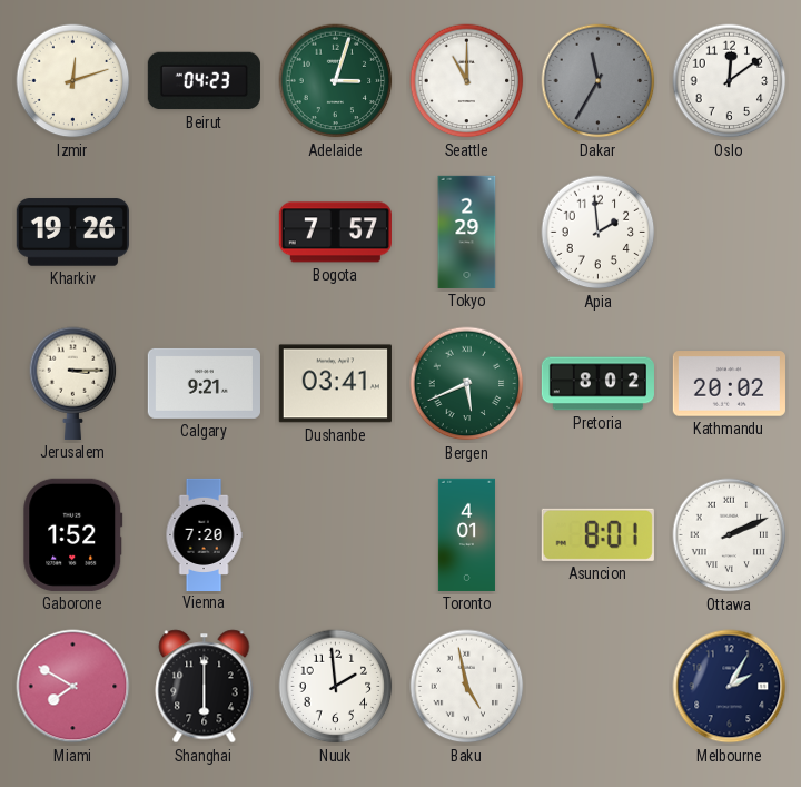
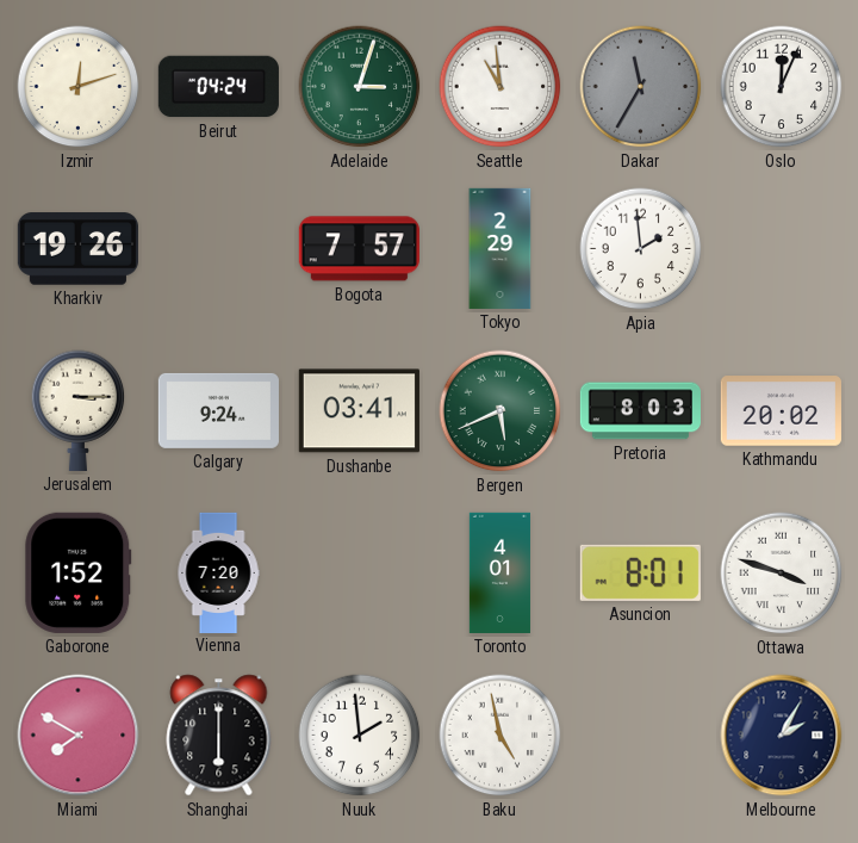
Beirut: 04:23 -> 04:24
Seattle: 11:00 -> 10:59
Oslo: 12:09 -> 12:04
Calgary: 9:21 -> 9:24
Pretoria: 8:02 -> 8:03
Ottawa: 2:11 -> 3:48
